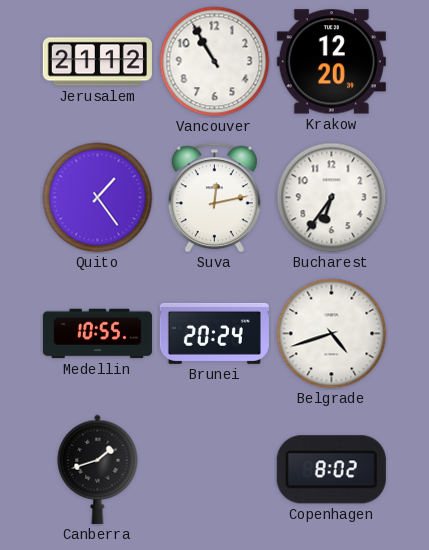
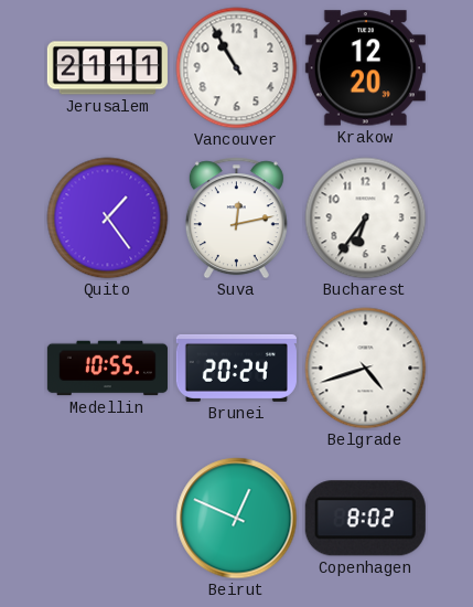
Jerusalem: 21:12 -> 21:11
Canberra: 1:42 -> none
Beirut: none -> 12:49
